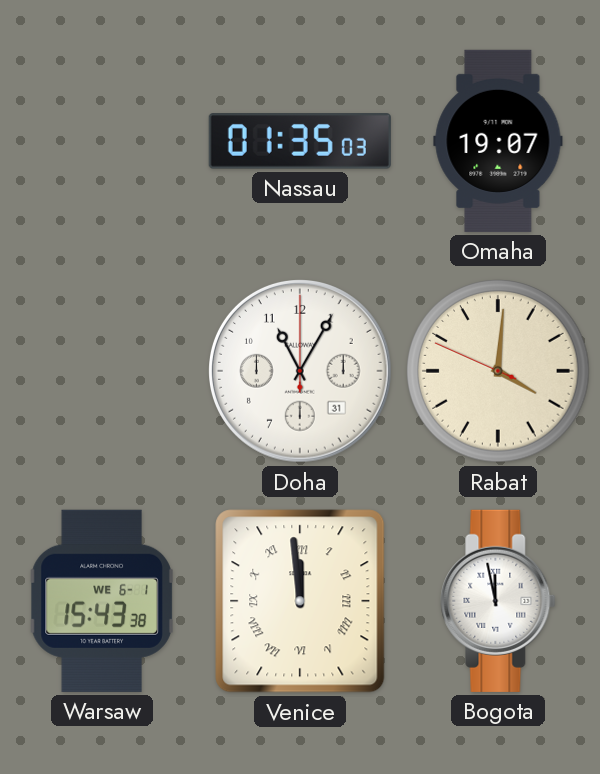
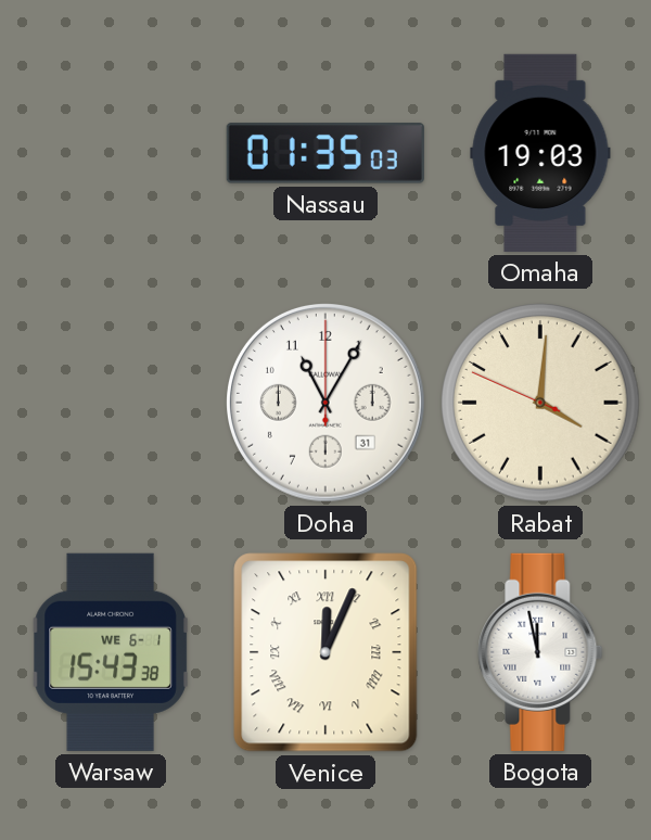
Omaha: 19:07 -> 19:03
Venice: 11:59 -> 12:04
